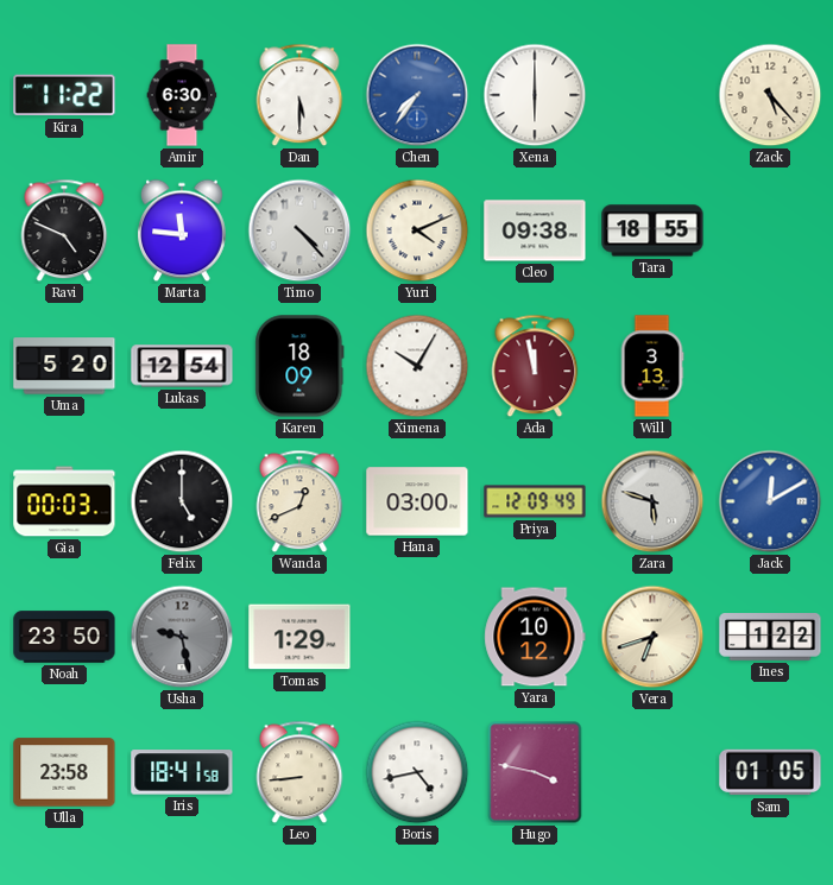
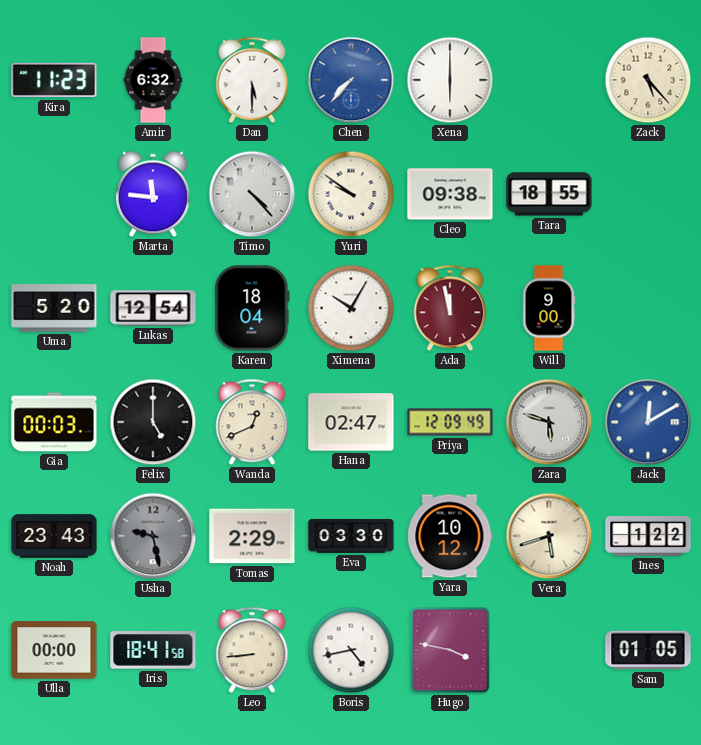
Kira: 11:22 -> 11:23
Amir: 6:30 -> 6:32
Chen: 7:36 -> 7:37
Ravi: 4:49 -> none
Yuri: 4:11 -> 9:51
Karen: 18:09 -> 18:04
Will: 3:13 -> 9:00
Hana: 03:00 -> 02:47
Noah: 23:50 -> 23:43
Tomas: 1:29 -> 2:29
Eva: none -> 03:30
Vera: 6:42 -> 5:42
Ulla: 23:58 -> 00:00
